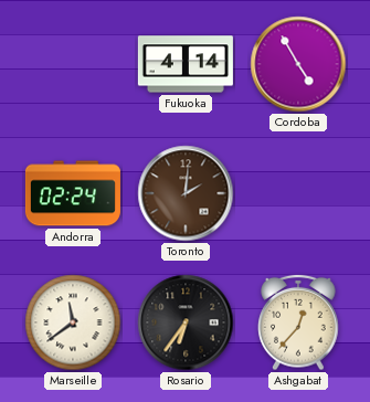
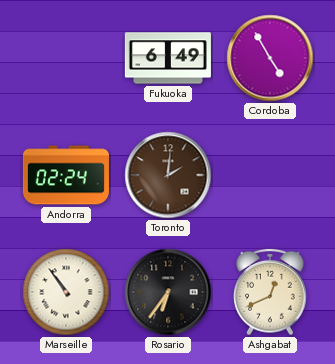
Fukuoka: 4:14 -> 6:49
Marseille: 11:39 -> 10:54
Ashgabat: 12:37 -> 12:41
